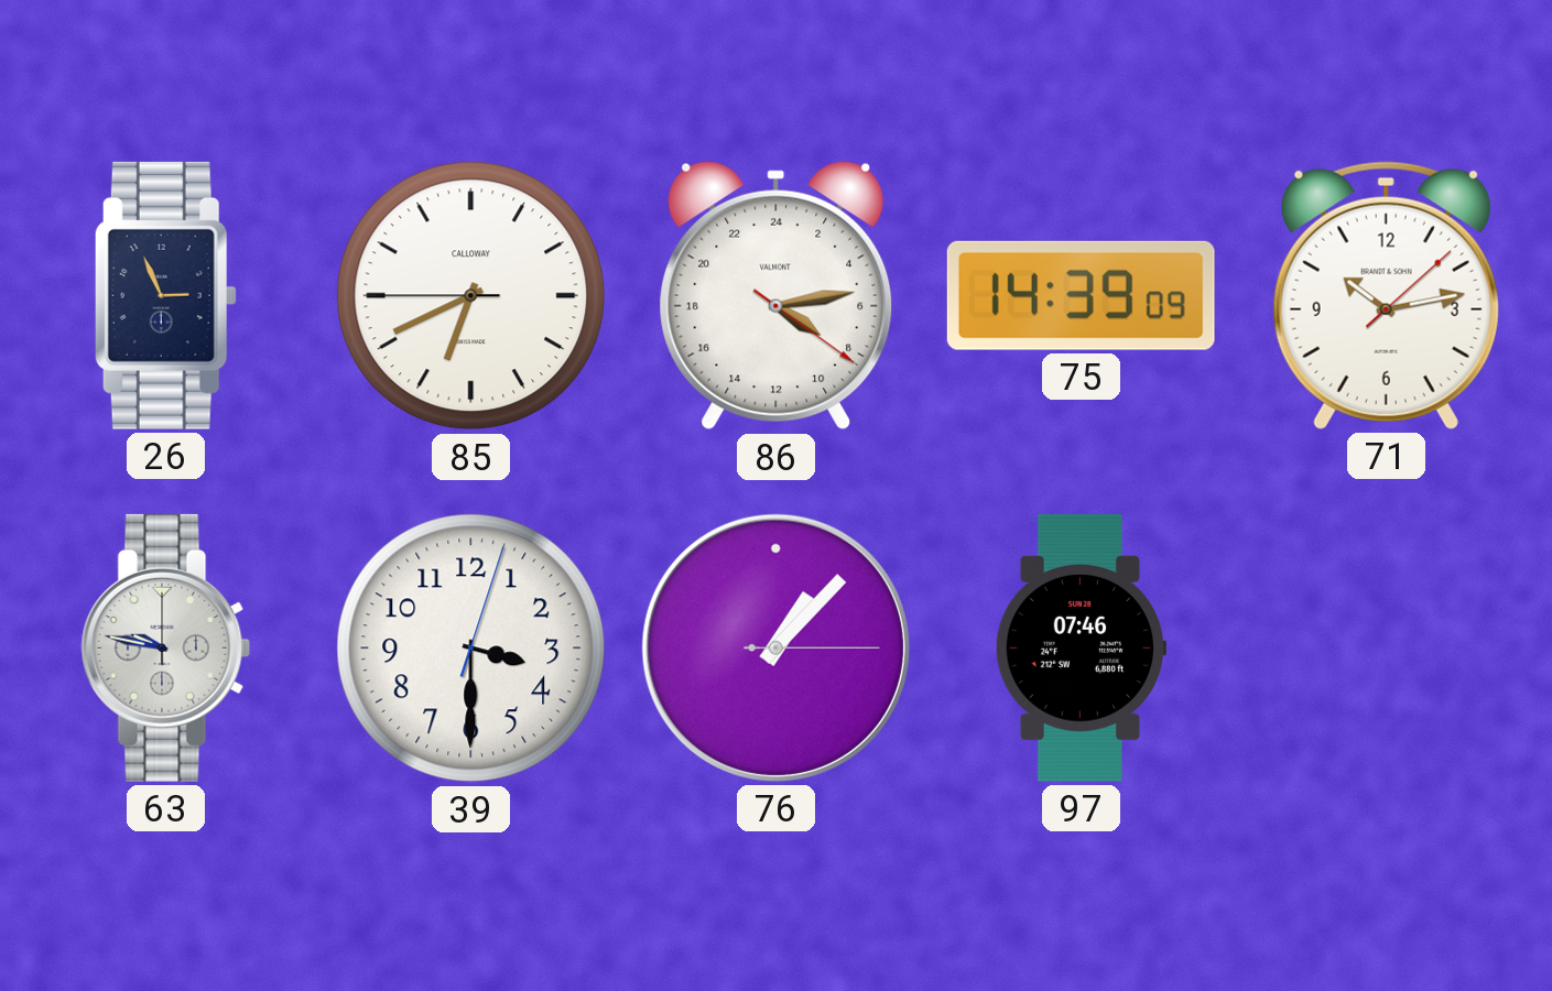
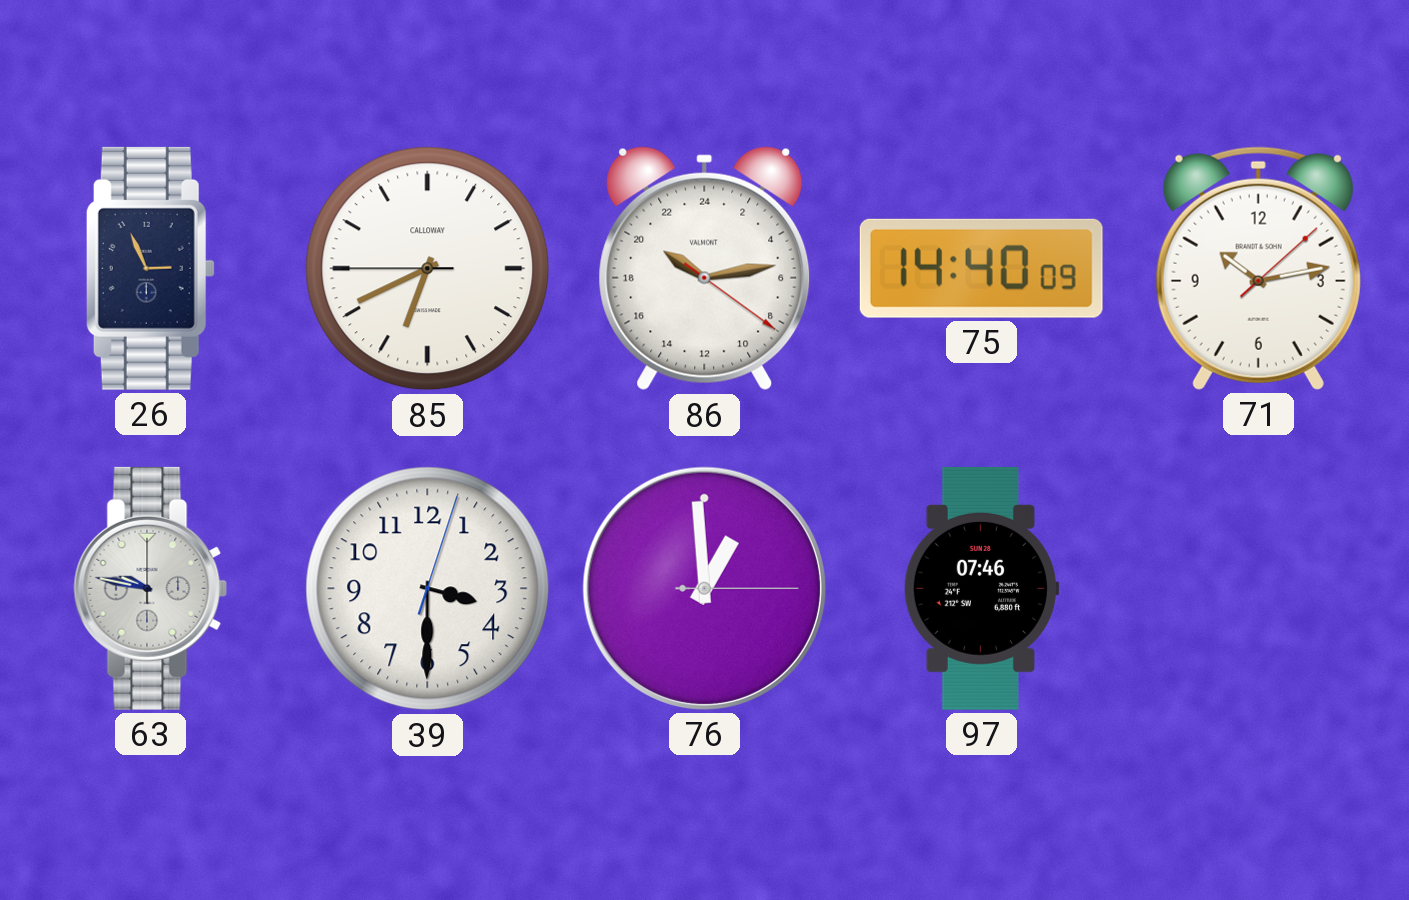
86: 8:13 -> 20:13
75: 14:39 -> 14:40
76: 1:07 -> 12:59
